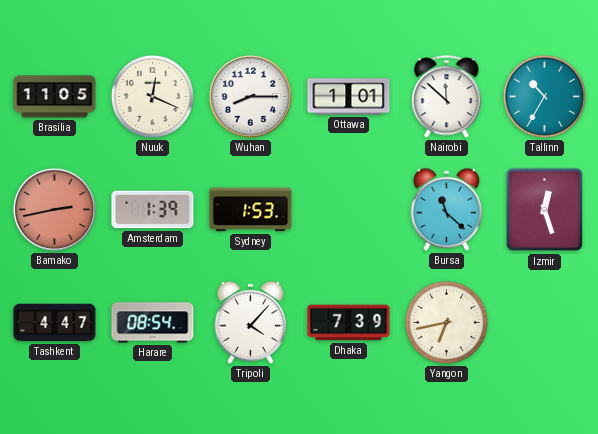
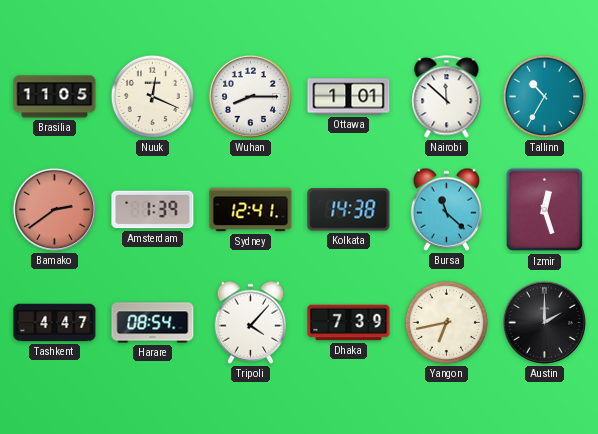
Bamako: 2:43 -> 2:39
Sydney: 1:53 -> 12:41
Kolkata: none -> 14:38
Austin: none -> 2:00
